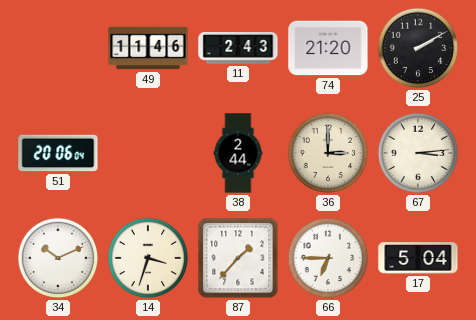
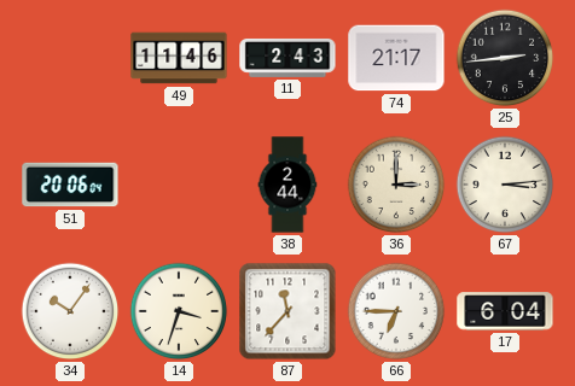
74: 21:20 -> 21:17
25: 2:10 -> 2:44
34: 10:11 -> 10:06
87: 1:37 -> 11:37
17: 5:04 -> 6:04
